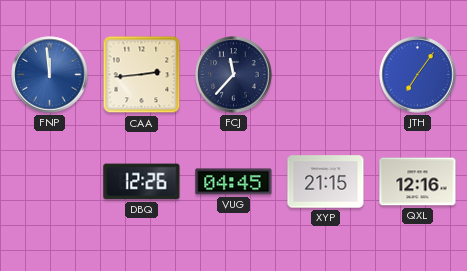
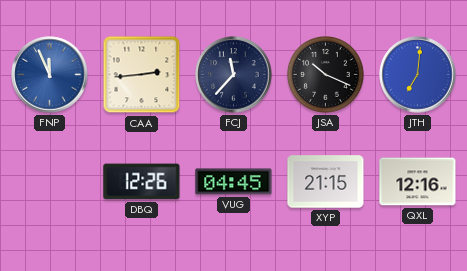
FNP: 11:59 -> 11:56
JSA: none -> 10:19
JTH: 7:06 -> 7:01
